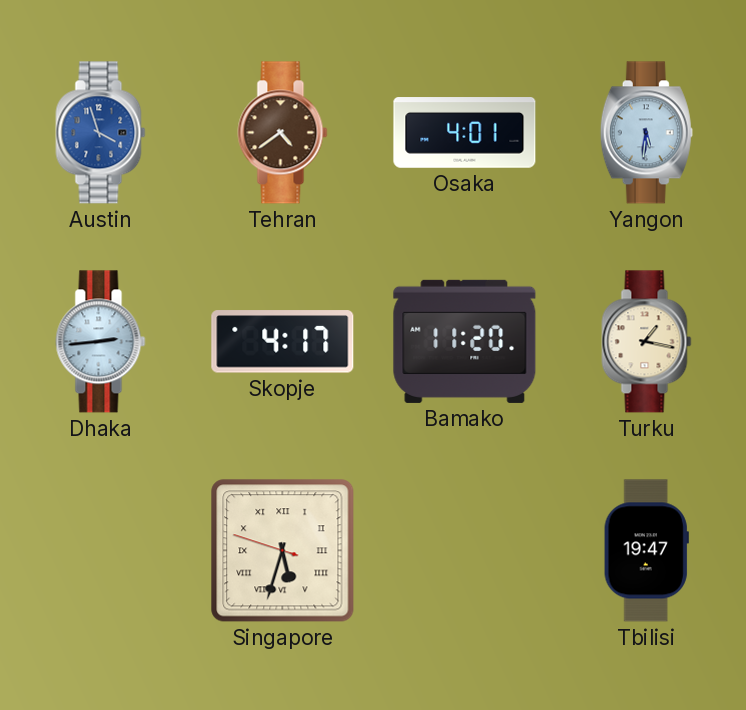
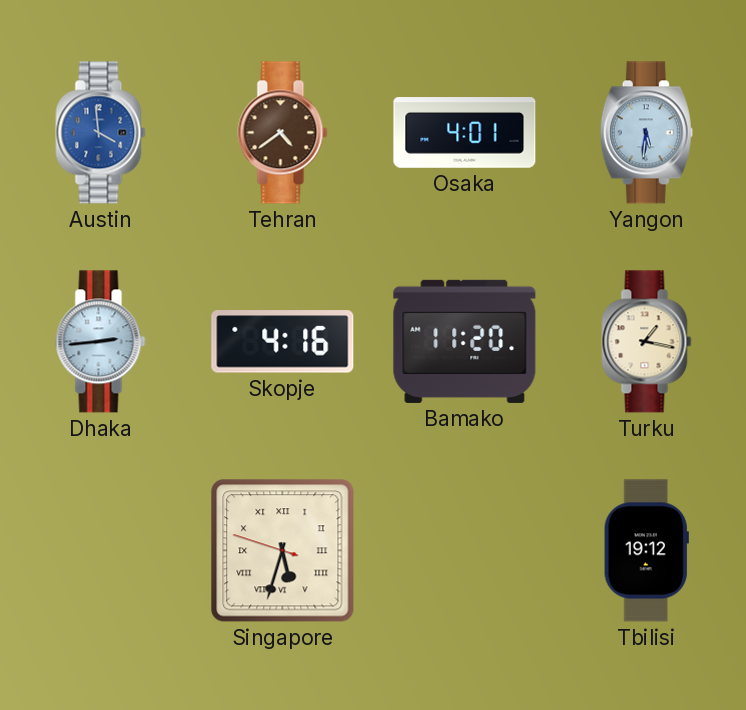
Austin: 3:57 -> 3:59
Skopje: 4:17 -> 4:16
Tbilisi: 19:47 -> 19:12
